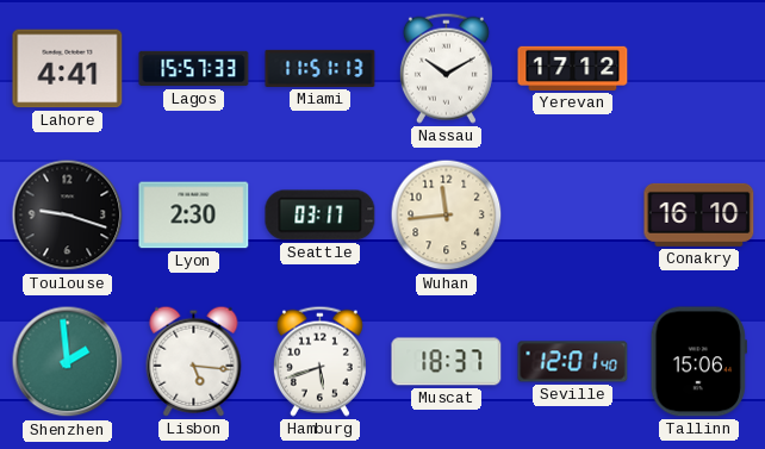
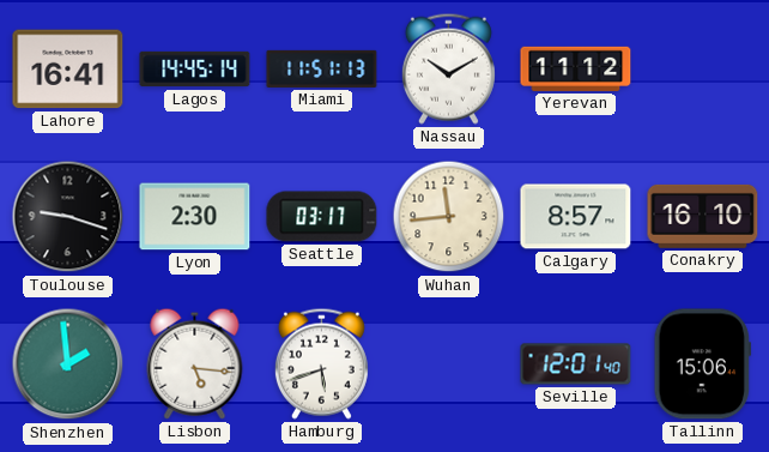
Lahore: 4:41 -> 16:41
Lagos: 15:57 -> 14:45
Yerevan: 17:12 -> 11:12
Calgary: none -> 8:57
Muscat: 18:37 -> none
